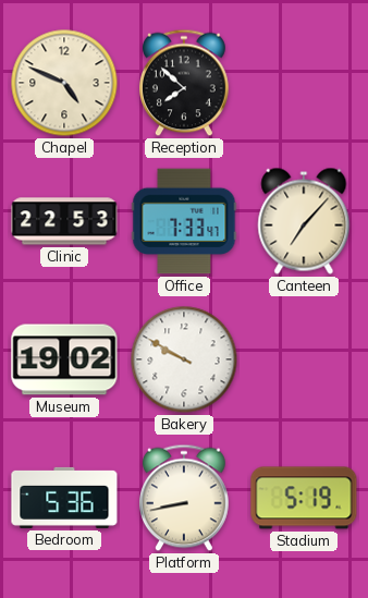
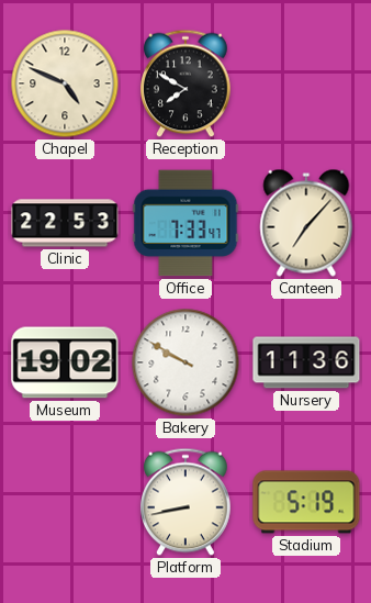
Reception: 7:52 -> 7:50
Nursery: none -> 11:36
Bedroom: 5:36 -> none
